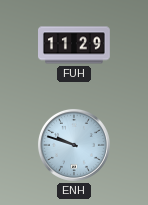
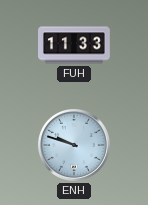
FUH: 11:29 -> 11:33
